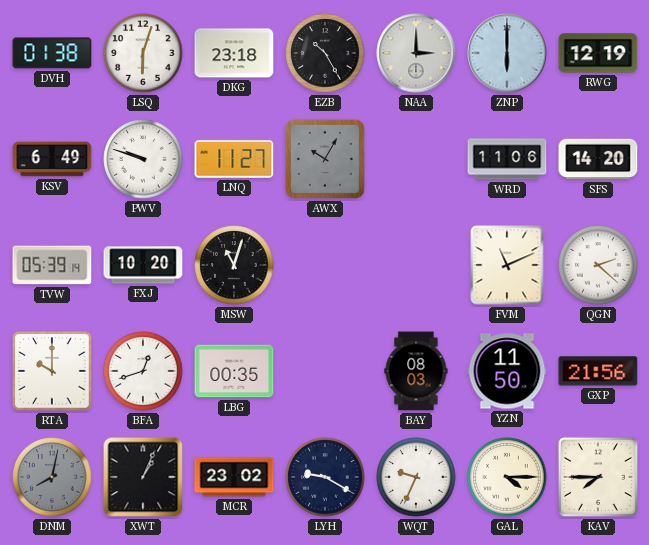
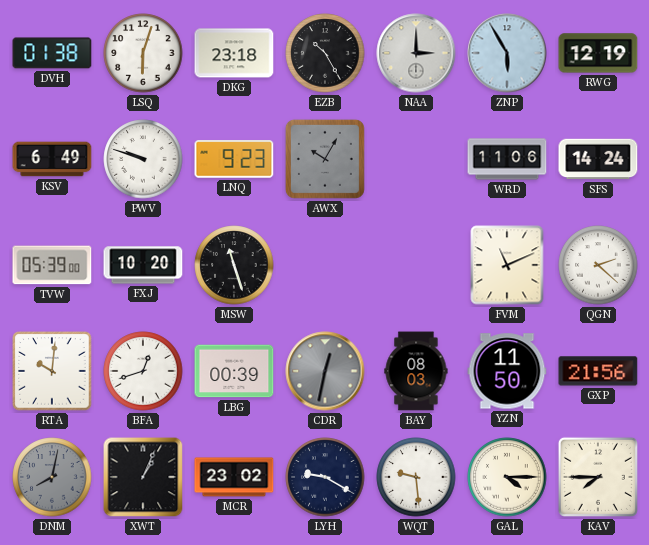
ZNP: 6:00 -> 5:55
LNQ: 11:27 -> 9:23
SFS: 14:20 -> 14:24
TVW: 05:39:14 -> 05:39:00
MSW: 11:03 -> 11:27
RTA: 10:00 -> 10:01
LBG: 00:35 -> 00:39
CDR: none -> 12:32
WQT: 9:34 -> 9:29
